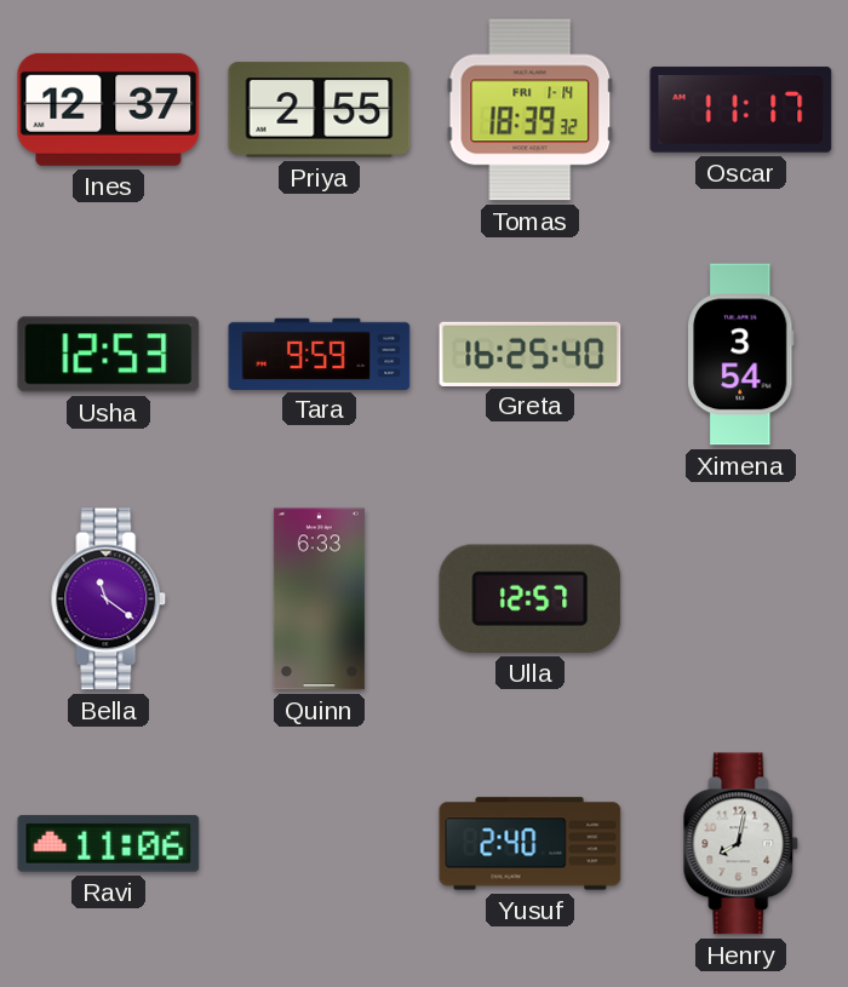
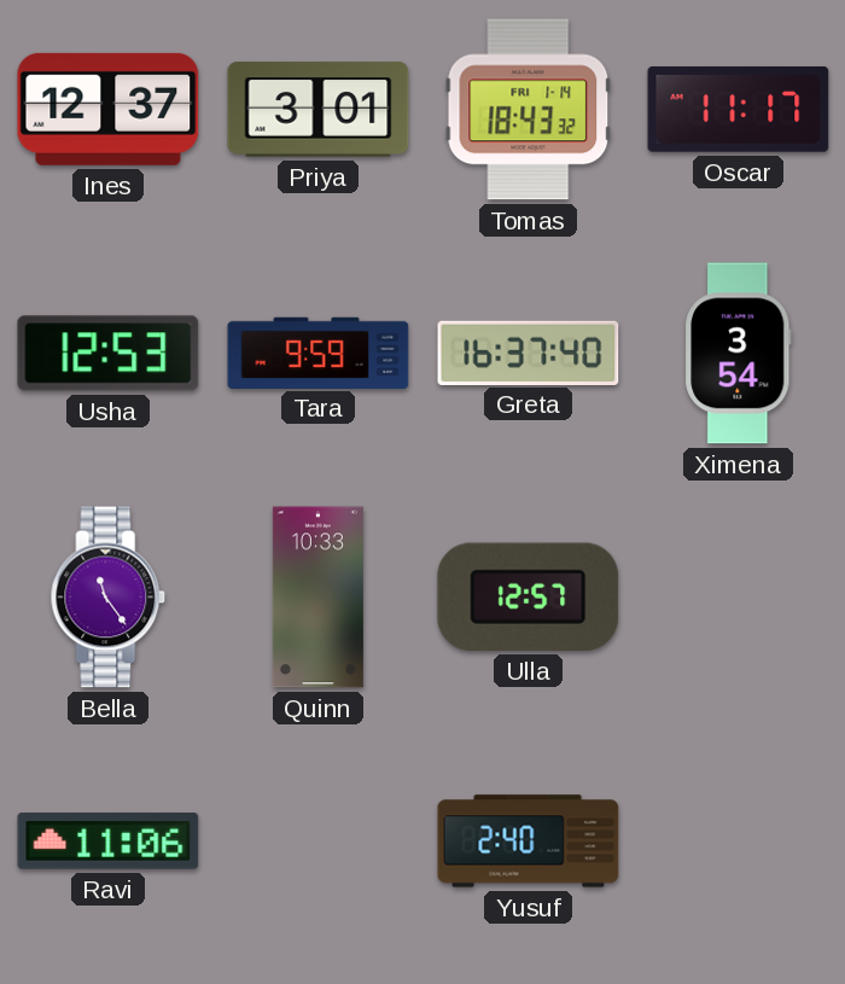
Priya: 2:55 -> 3:01
Tomas: 18:39 -> 18:43
Greta: 16:25 -> 16:37
Bella: 11:21 -> 11:24
Quinn: 6:33 -> 10:33
Henry: 8:02 -> none
